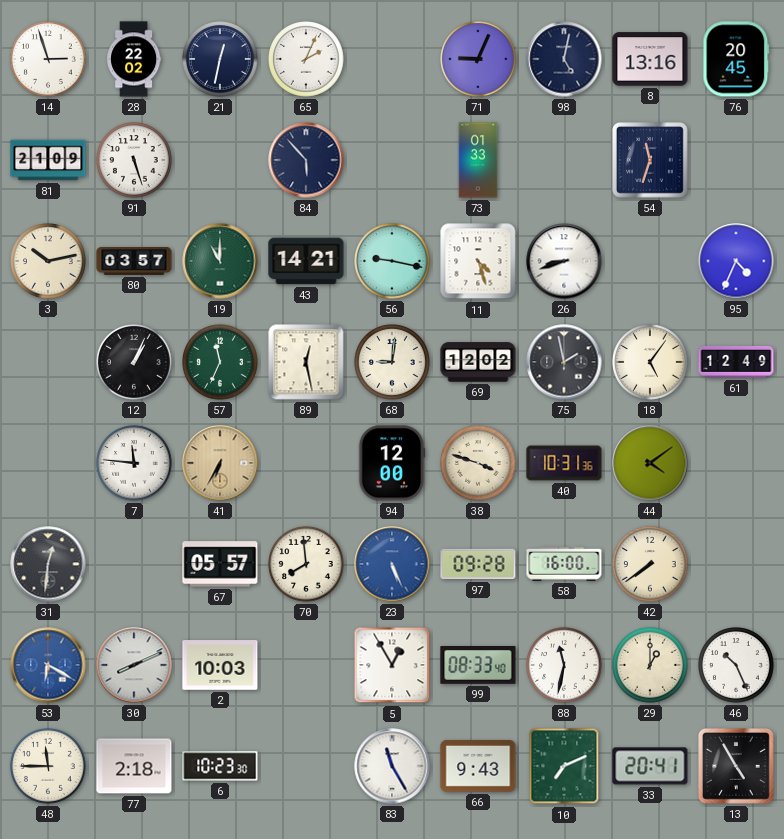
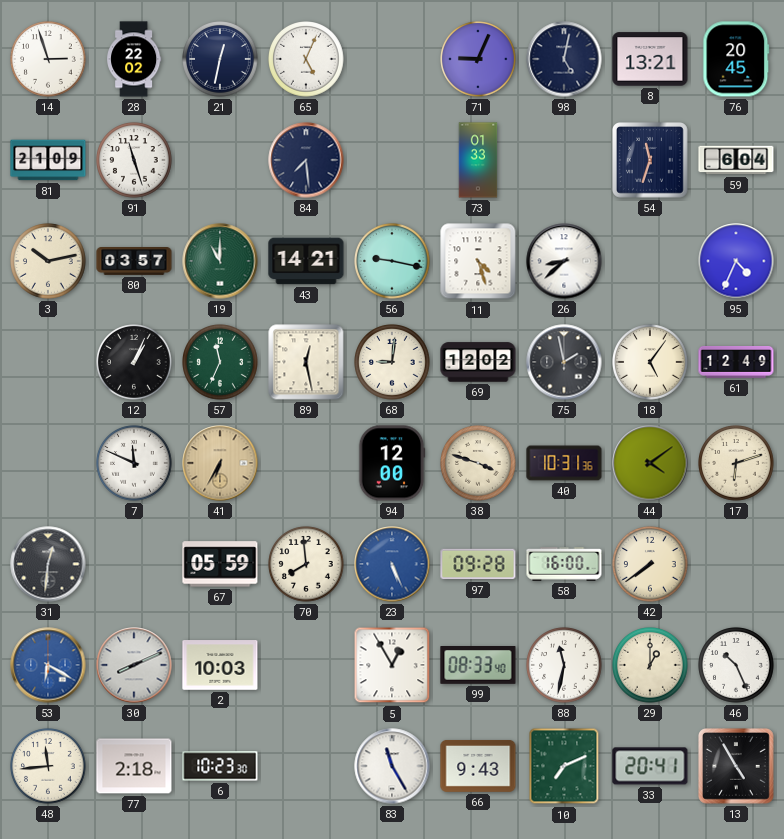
65: 2:04 -> 5:04
8: 13:16 -> 13:21
91: 5:27 -> 11:27
84: 5:53 -> 7:29
59: none -> 6:04
26: 8:42 -> 8:38
7: 11:46 -> 11:49
17: none -> 6:12
67: 05:57 -> 05:59
48: 11:45 -> 11:44
